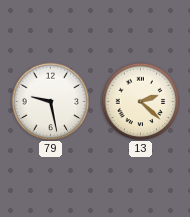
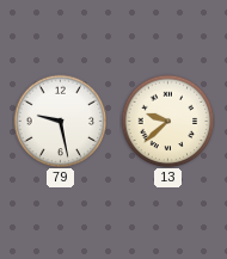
13: 2:22 -> 9:38
